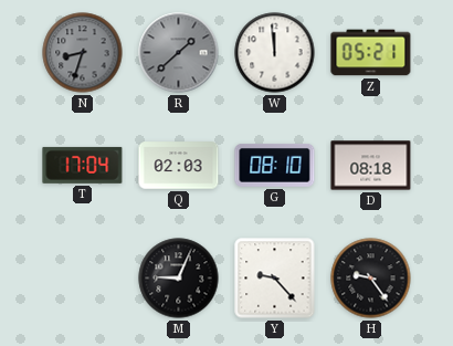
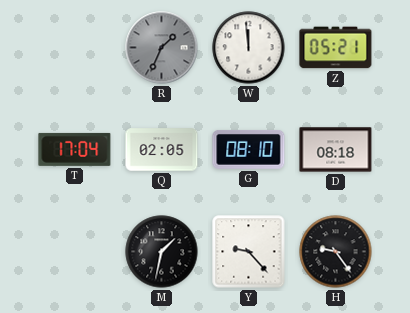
N: 8:33 -> none
R: 1:38 -> 1:34
Q: 02:03 -> 02:05
M: 9:04 -> 1:32
